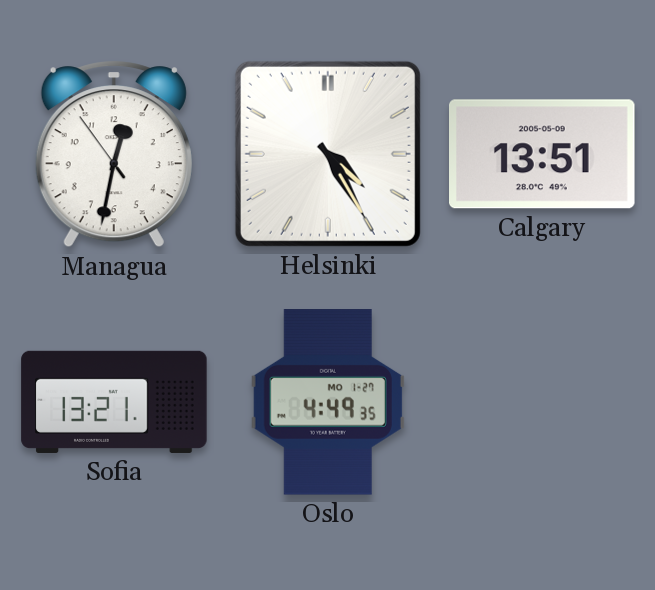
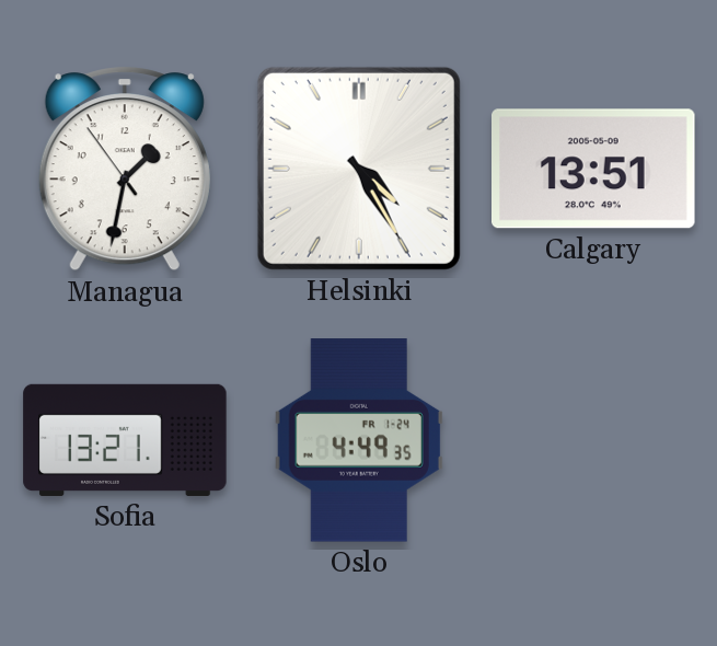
Managua: 12:31 -> 1:31
Oslo date: MO 1-27 -> FR 1-24
